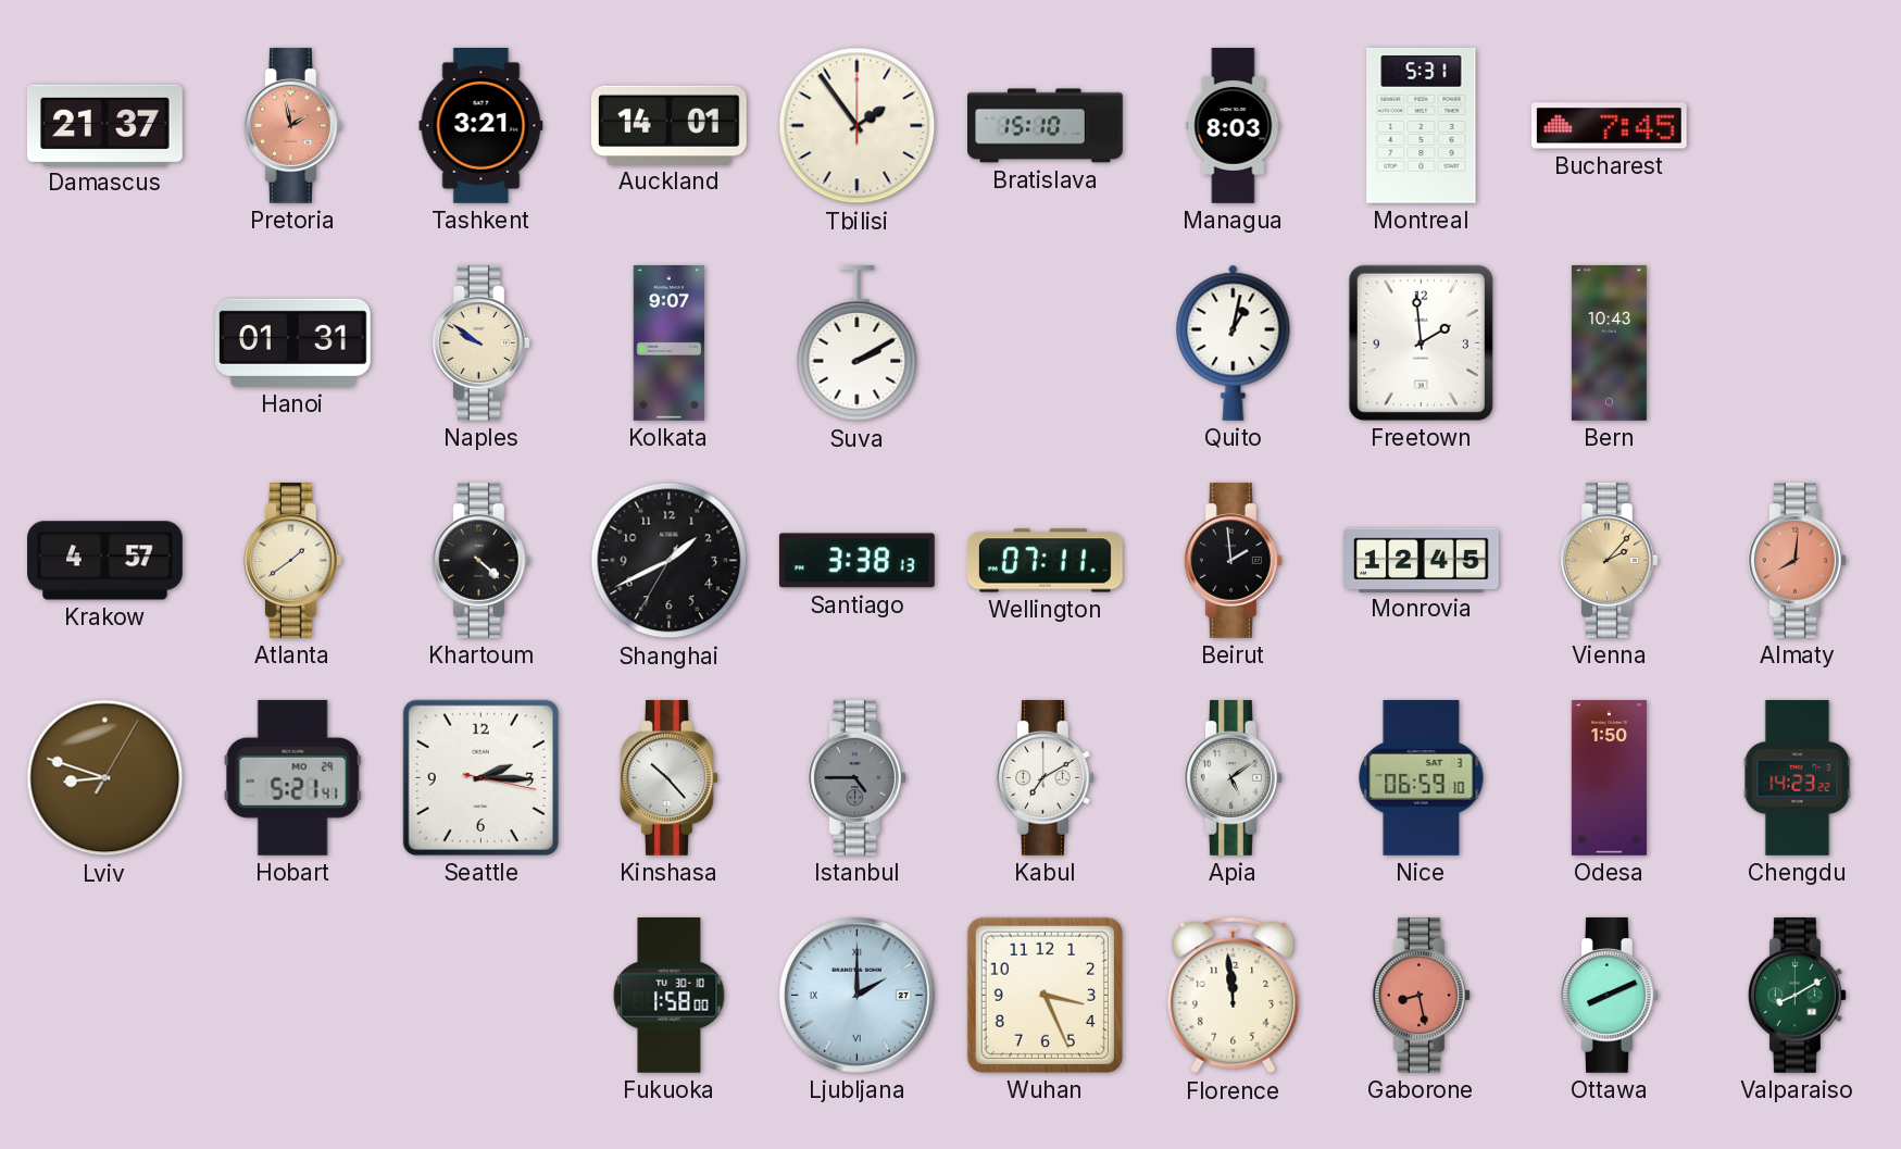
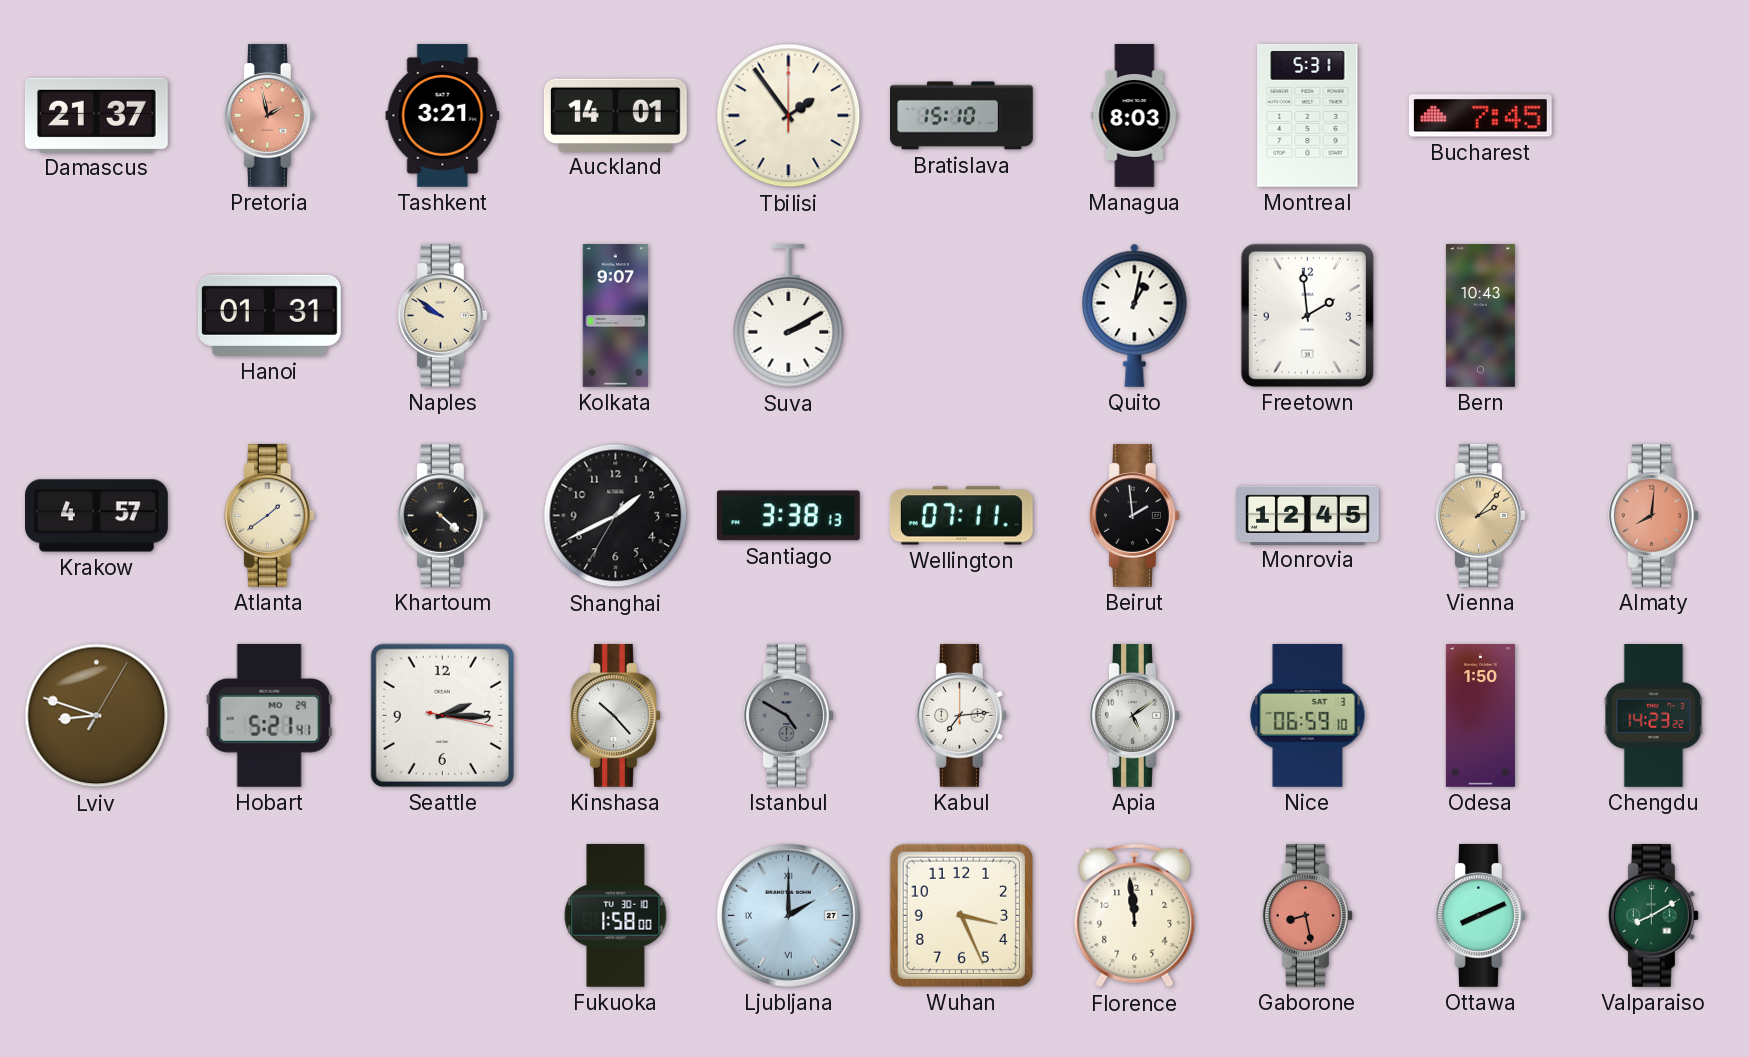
Istanbul: 4:45 -> 4:50
Kabul: 7:10 -> 7:14
